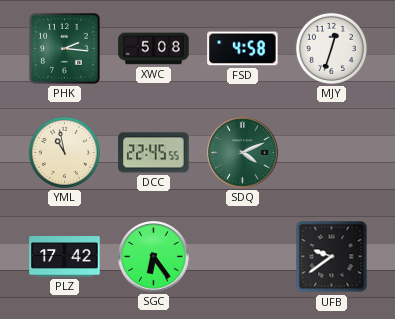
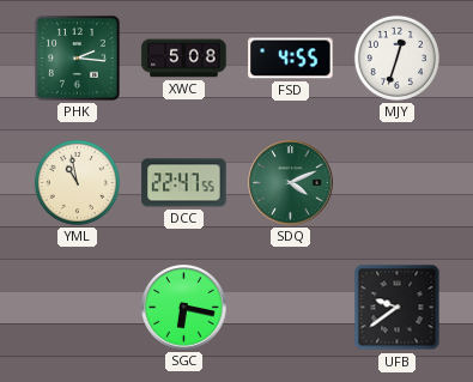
FSD: 4:58 -> 4:55
DCC: 22:45 -> 22:47
PLZ: 17:42 -> none
SGC: 6:24 -> 6:17
